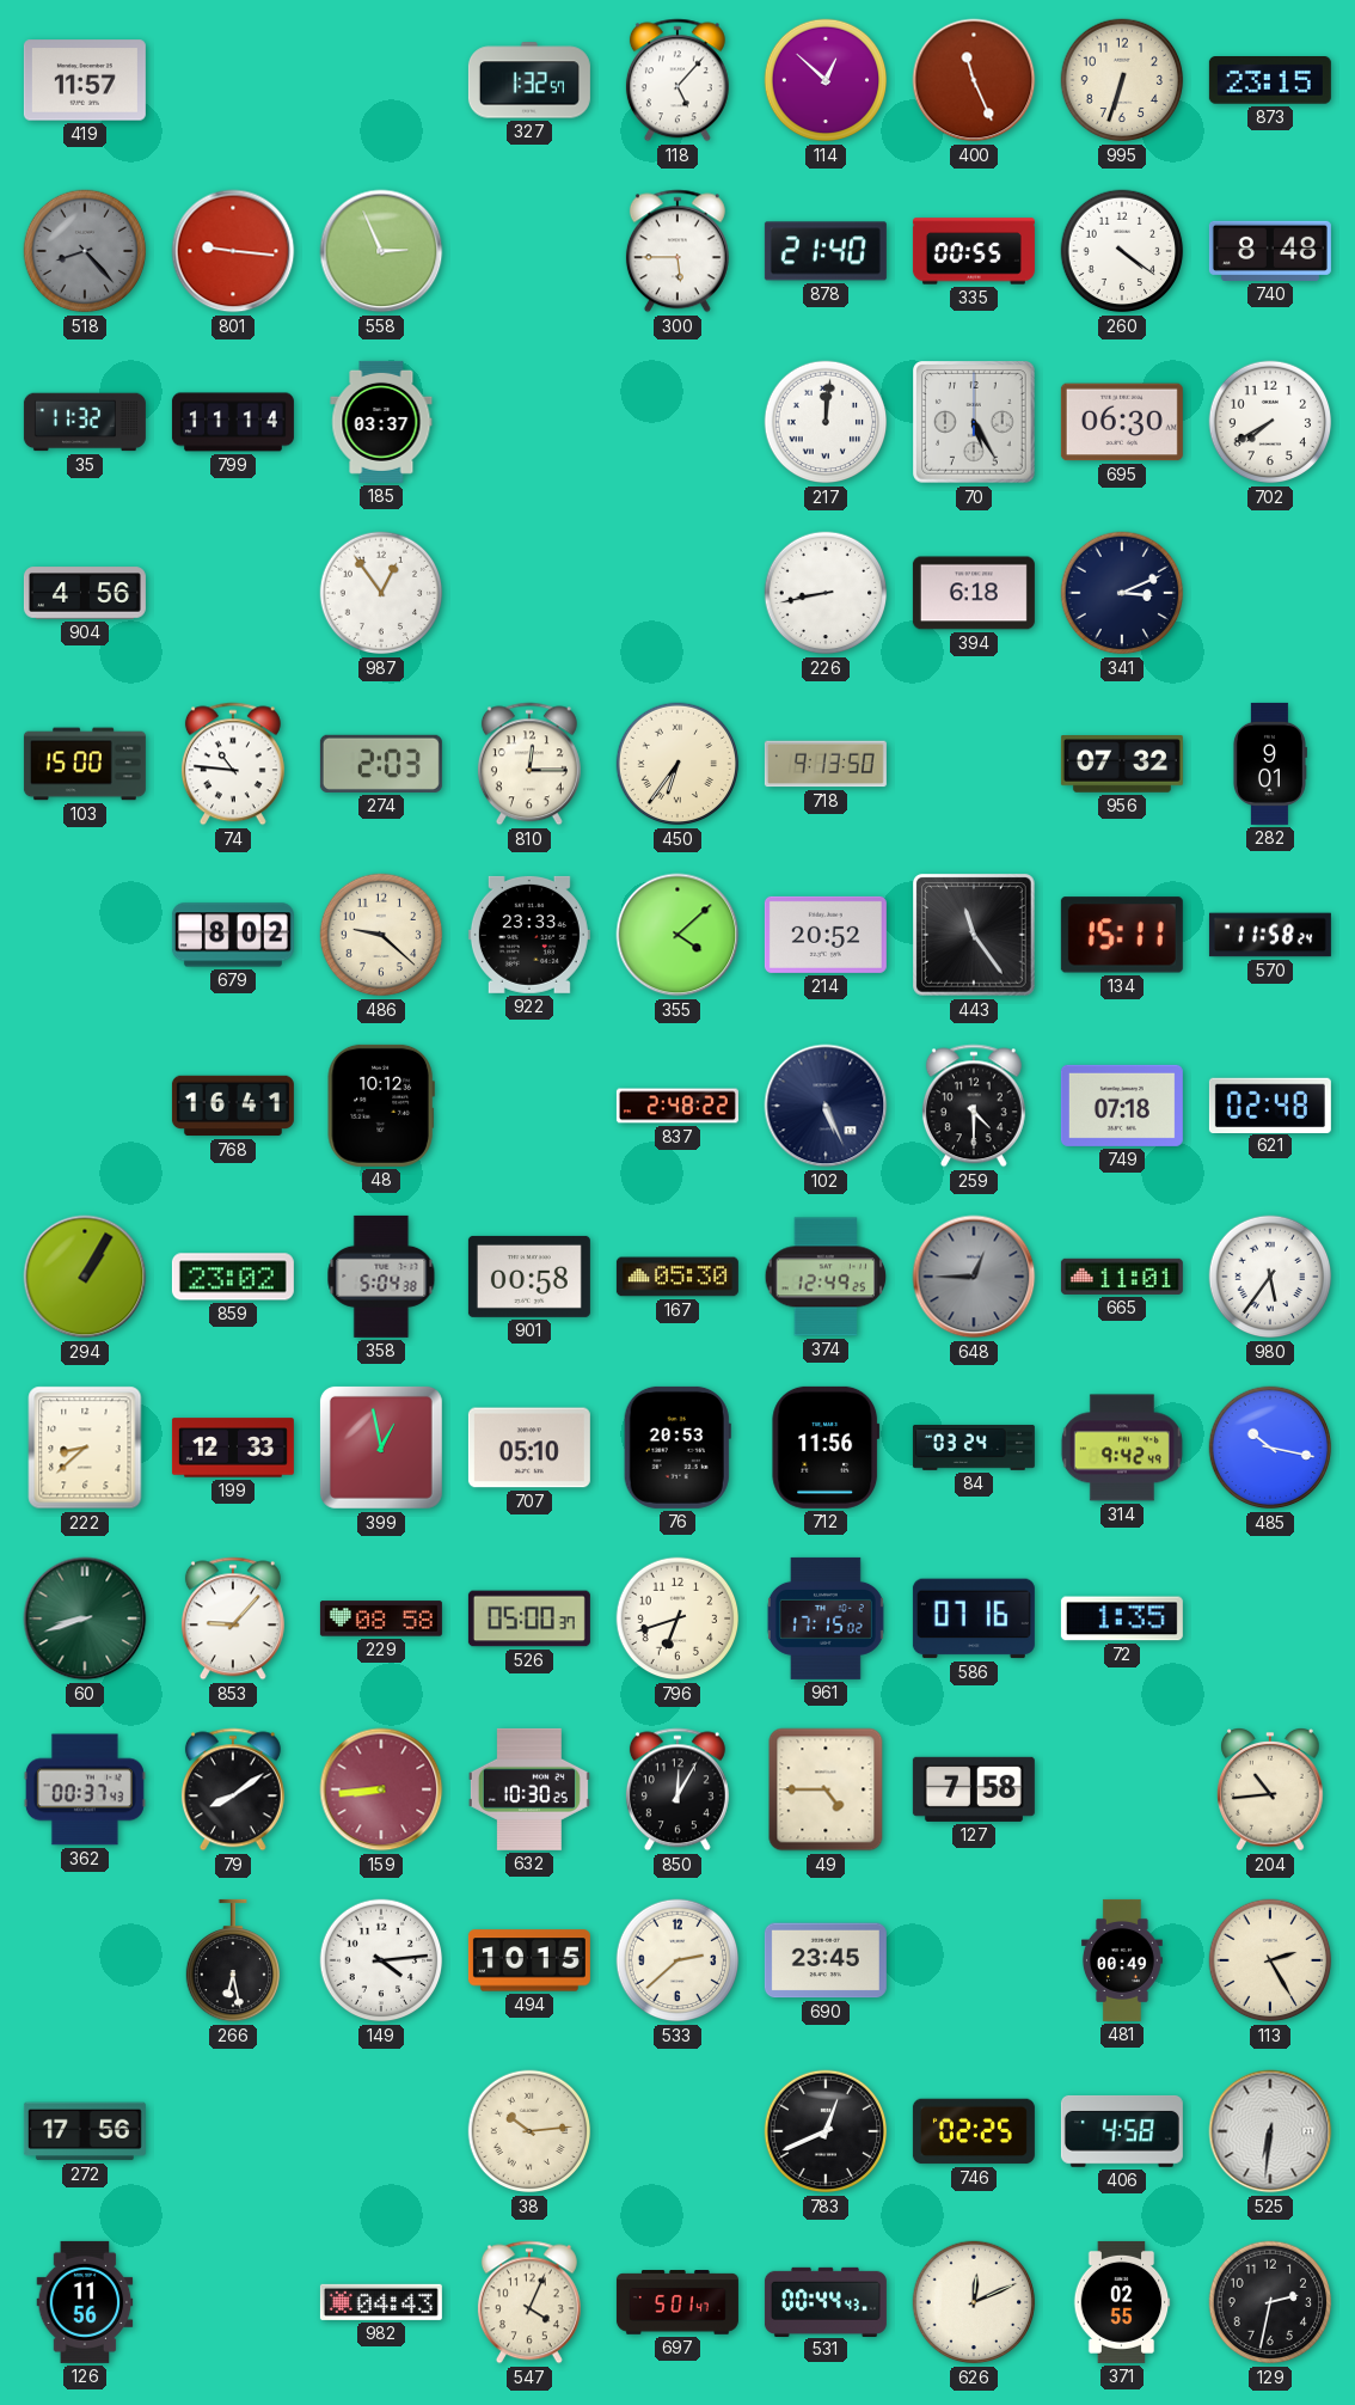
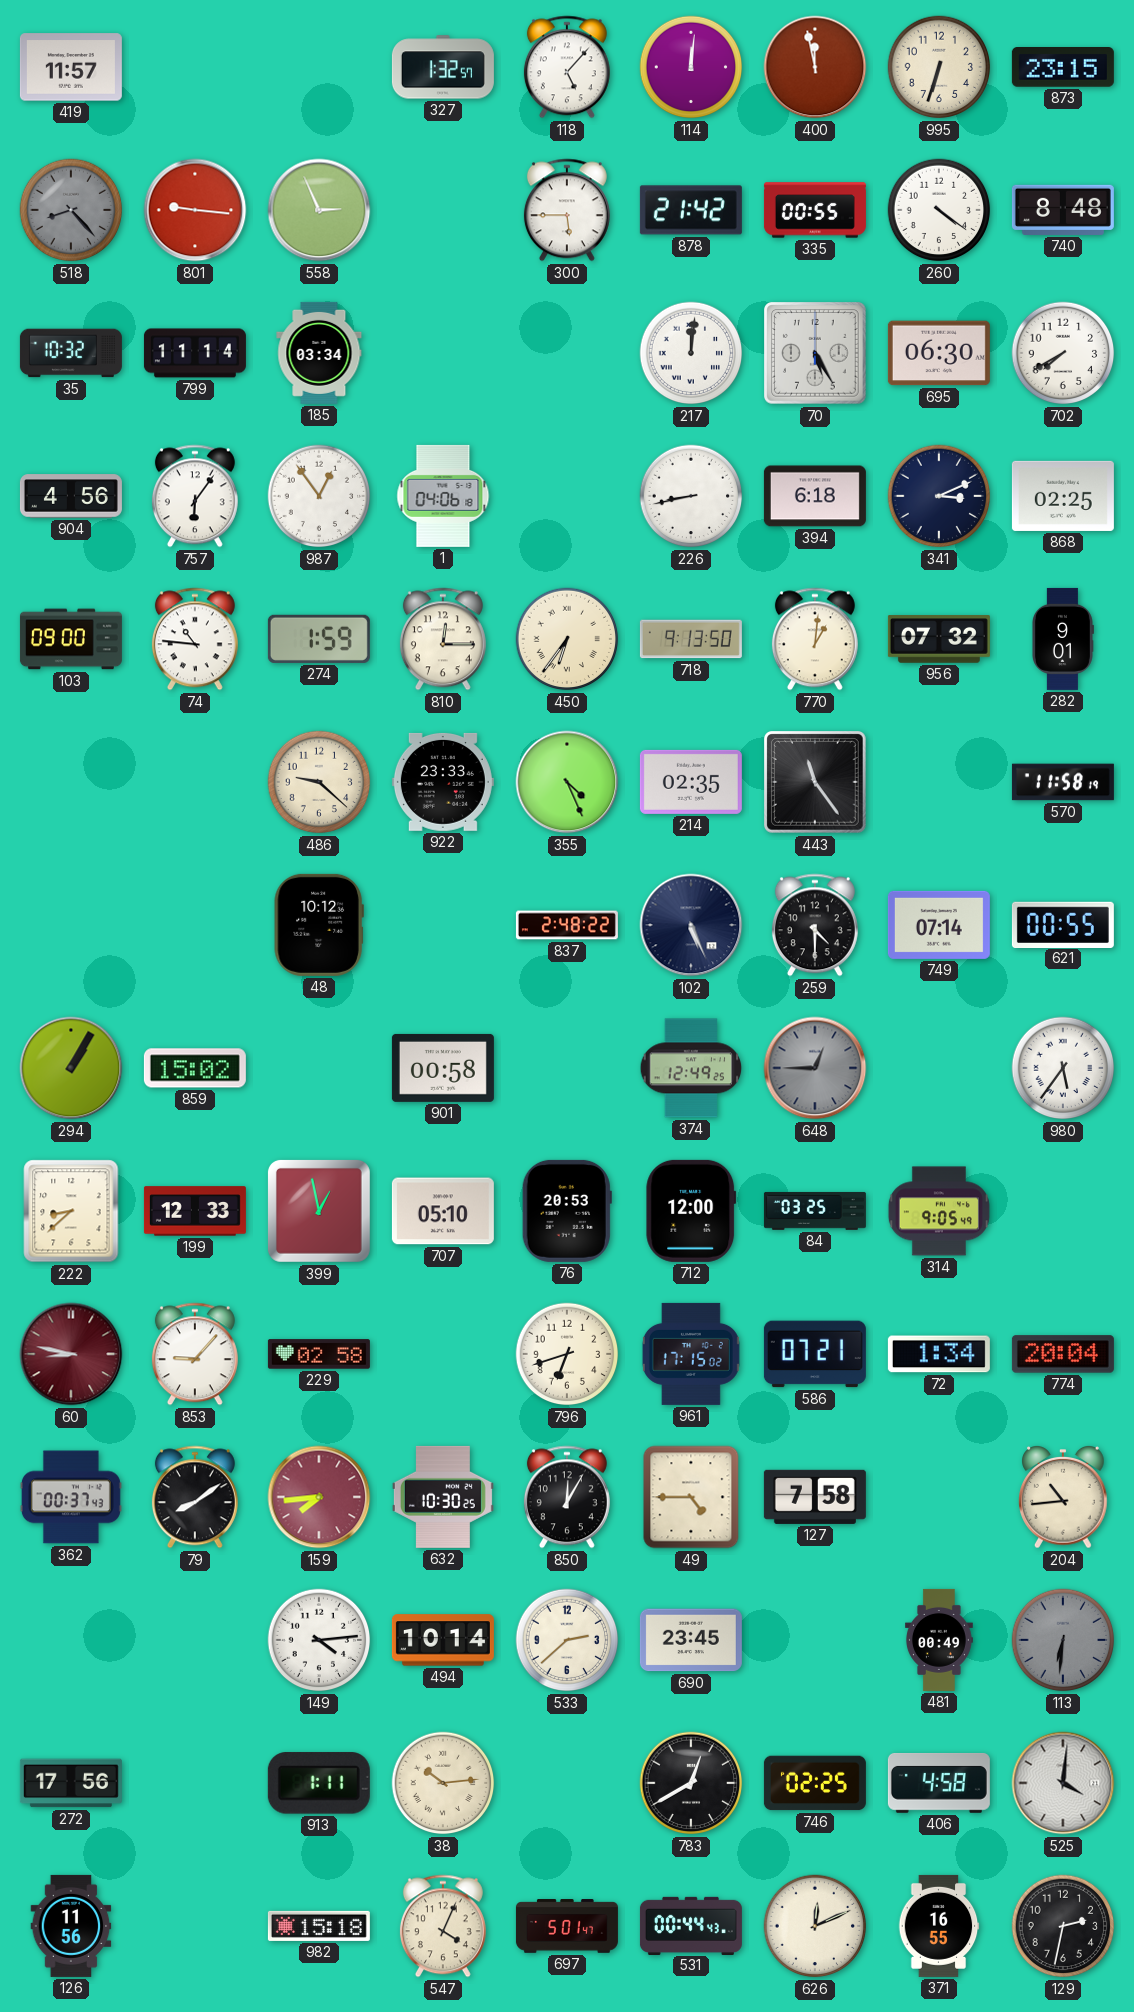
114: 12:52 -> 12:01
400: 11:26 -> 11:58
878: 21:40 -> 21:42
35: 11:32 -> 10:32
185: 03:37 -> 03:34
757: none -> 6:06
1: none -> 04:06
868: none -> 02:25
103: 15:00 -> 09:00
274: 2:03 -> 1:59
770: none -> 1:01
679: 8:02 -> none
355: 4:08 -> 4:26
214: 20:52 -> 02:35
134: 15:11 -> none
570: 11:58:24 -> 11:58:19
768: 16:41 -> none
749: 07:18 -> 07:14
621: 02:48 -> 00:55
859: 23:02 -> 15:02
358: 5:04 -> none
167: 05:30 -> none
665: 11:01 -> none
712: 11:56 -> 12:00
84: 03:24 -> 03:25
314: 9:42 -> 9:05
485: 10:17 -> none
60: 8:42 -> 8:47
60 dial: green -> burgundy
229: 08:58 -> 02:58
526: 05:00 -> none
586: 07:16 -> 07:21
72: 1:35 -> 1:34
774: none -> 20:04
159: 8:44 -> 7:44
266: 6:28 -> none
494: 10:15 -> 10:14
113: 2:25 -> 6:31
113 dial: cream -> grey
913: none -> 1:11
783: 12:41 -> 12:40
525: 6:31 -> 4:01
982: 04:43 -> 15:18
371: 02:55 -> 16:55
